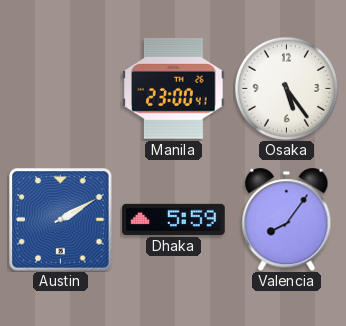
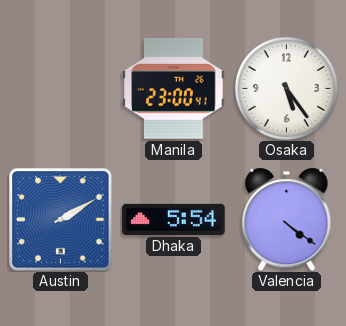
Dhaka: 5:59 -> 5:54
Valencia: 8:06 -> 4:21
